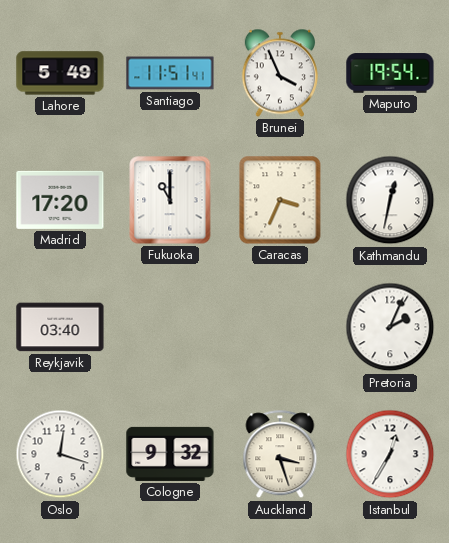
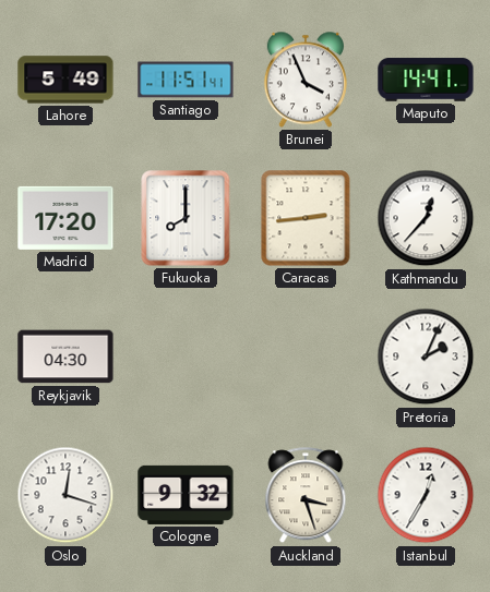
Maputo: 19:54 -> 14:41
Fukuoka: 11:00 -> 8:00
Caracas: 3:34 -> 2:44
Kathmandu: 12:32 -> 12:37
Reykjavik: 03:40 -> 04:30
